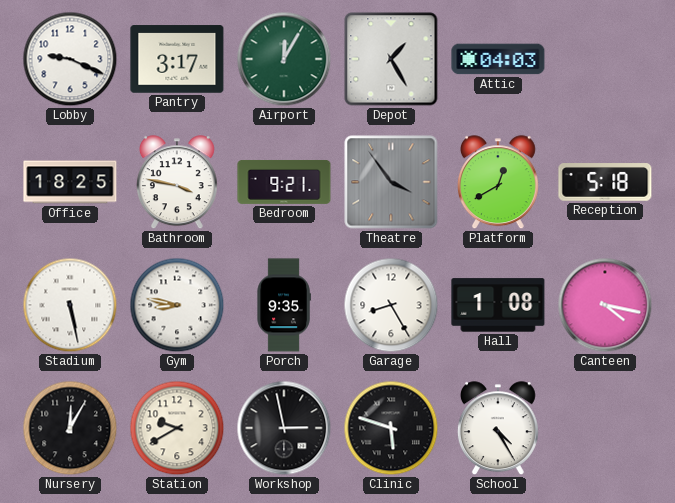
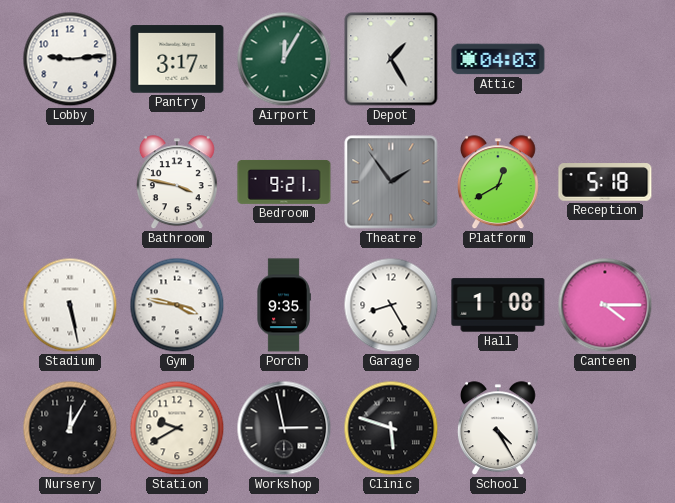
Lobby: 9:19 -> 9:14
Office: 18:25 -> none
Theatre: 3:54 -> 1:54
Gym: 8:47 -> 3:47
Canteen: 4:17 -> 4:15
